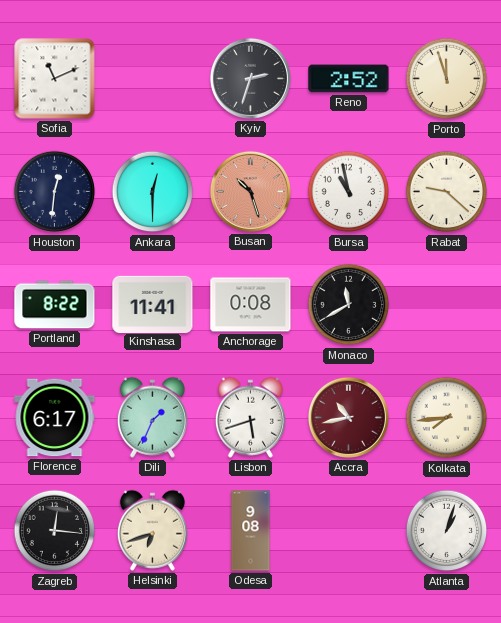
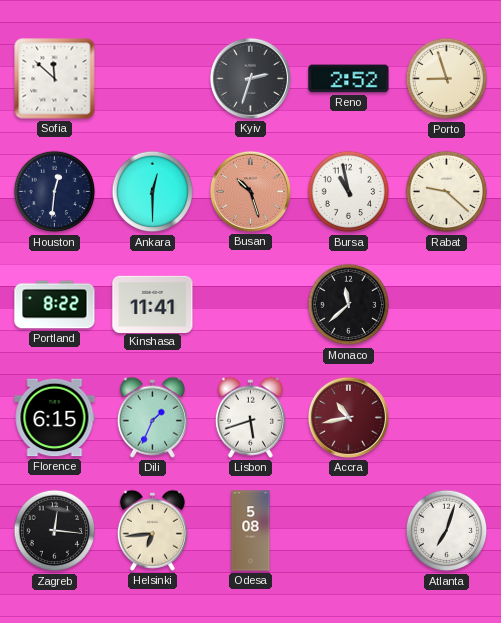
Sofia: 11:11 -> 11:52
Porto: 11:57 -> 8:57
Anchorage: 0:08 -> none
Monaco: 11:40 -> 11:38
Florence: 6:17 -> 6:15
Kolkata: 7:44 -> none
Helsinki: 6:42 -> 6:44
Odesa: 9:08 -> 5:08
Atlanta: 1:03 -> 7:03
